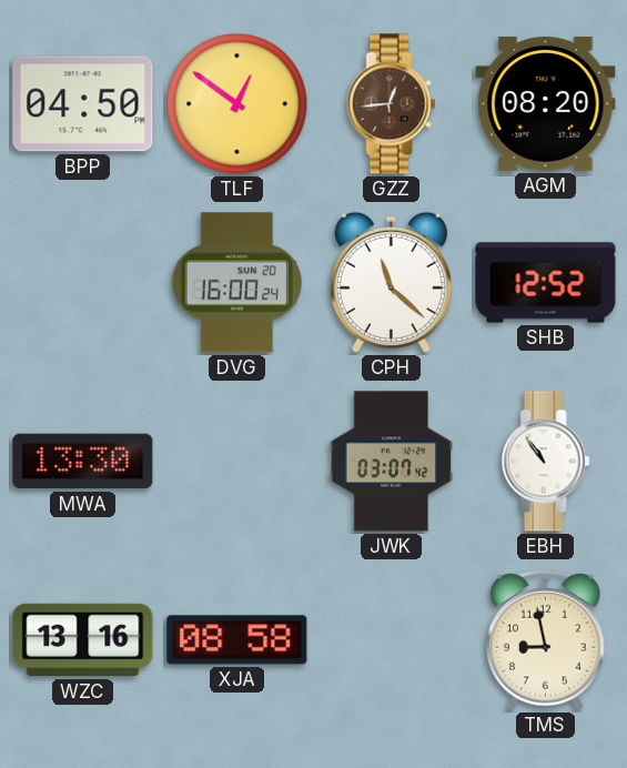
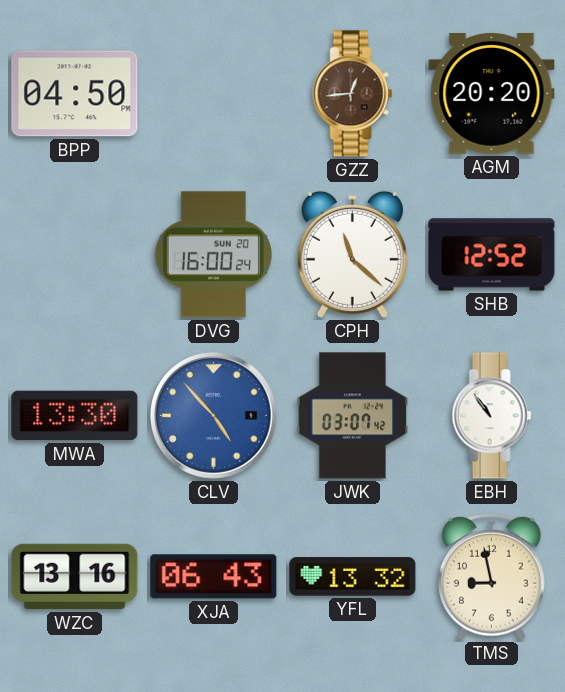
TLF: 12:51 -> none
AGM: 08:20 -> 20:20
CLV: none -> 4:53
XJA: 08:58 -> 06:43
YFL: none -> 13:32
